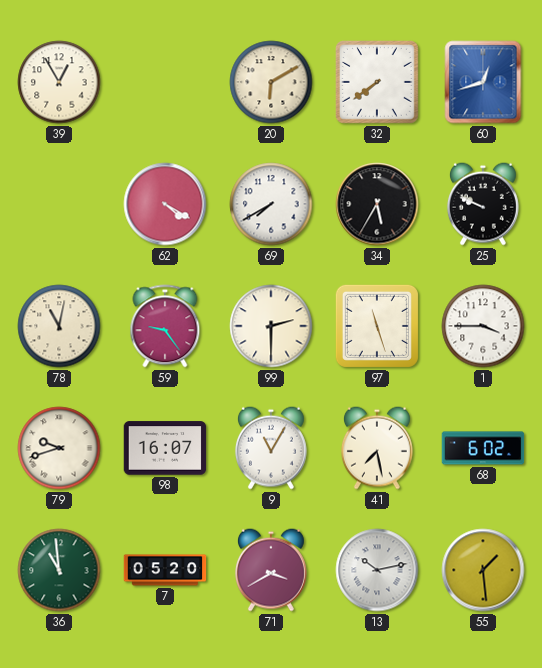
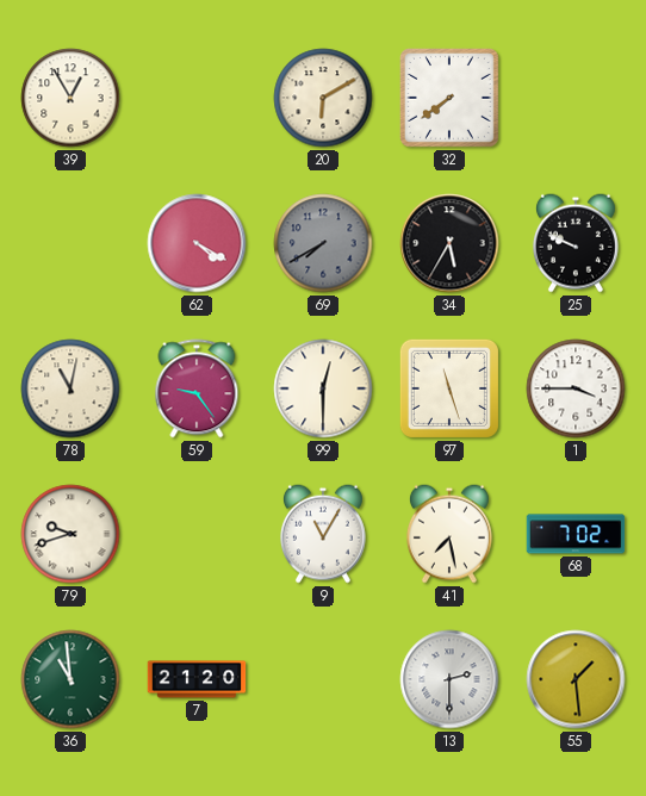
60: 12:42 -> none
69 dial: white -> grey
99: 2:30 -> 12:30
98: 16:07 -> none
68: 6:02 -> 7:02
7: 05:20 -> 21:20
71: 3:40 -> none
13: 10:13 -> 2:30
